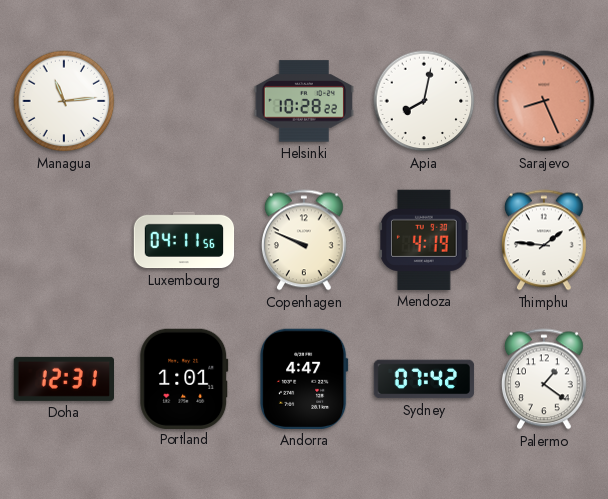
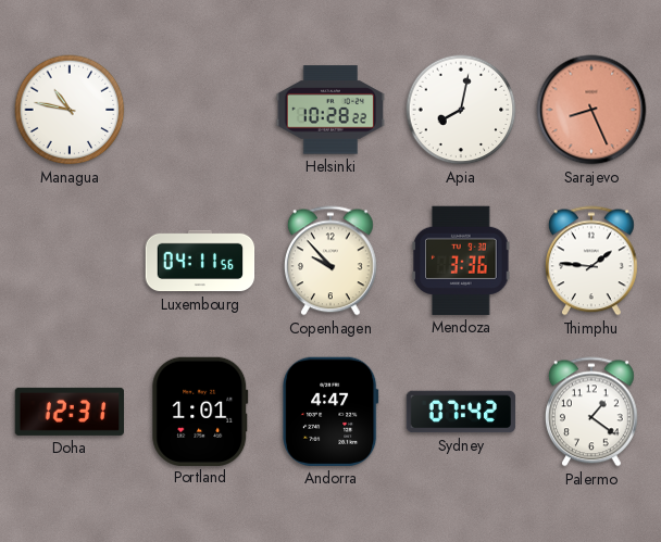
Managua: 11:14 -> 10:47
Copenhagen: 9:49 -> 9:53
Mendoza: 4:19 -> 3:36
